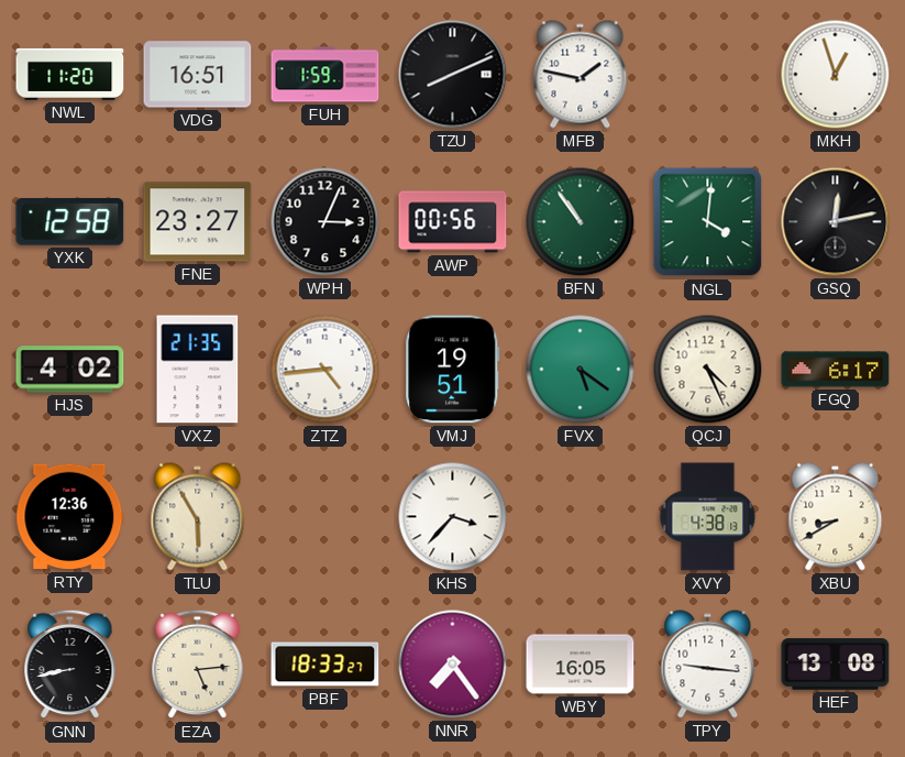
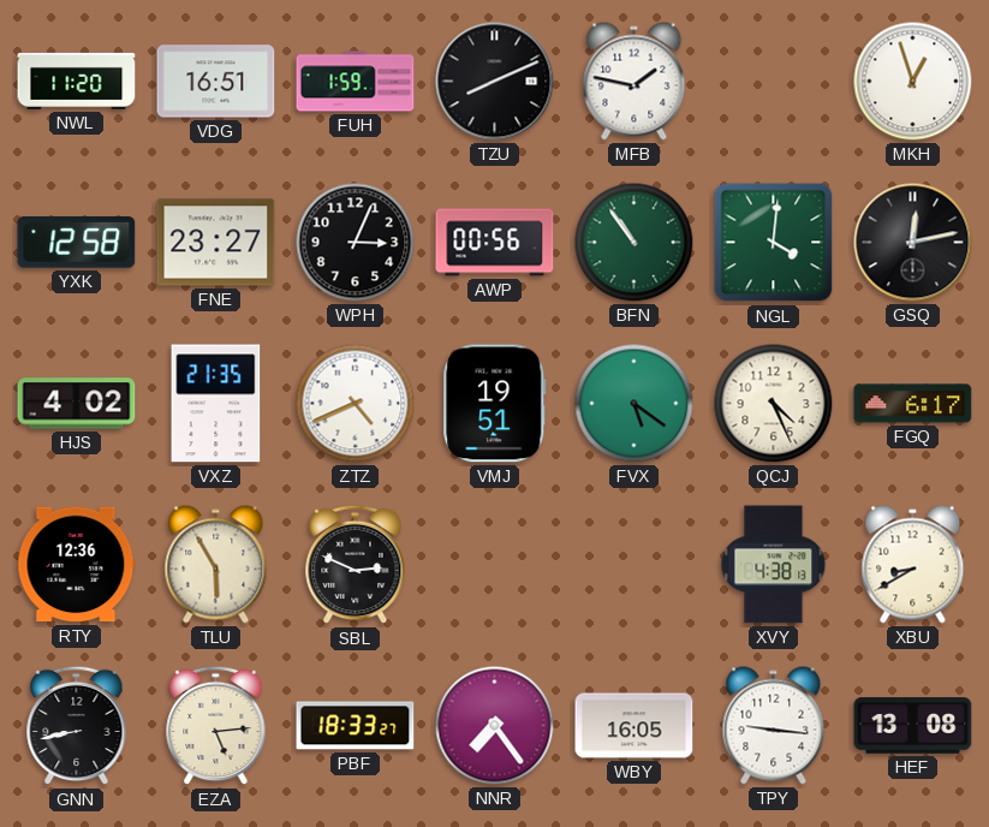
ZTZ: 4:44 -> 4:41
SBL: none -> 2:49
KHS: 3:37 -> none
